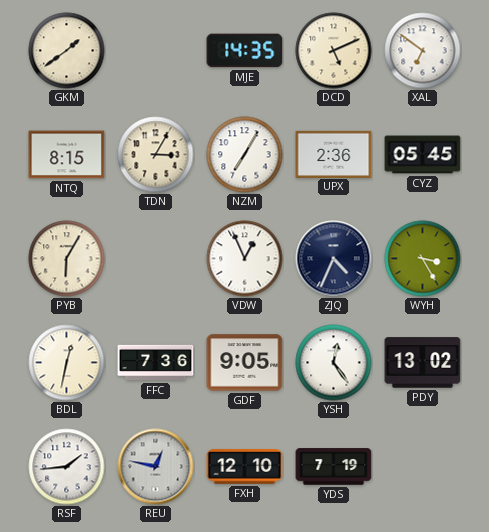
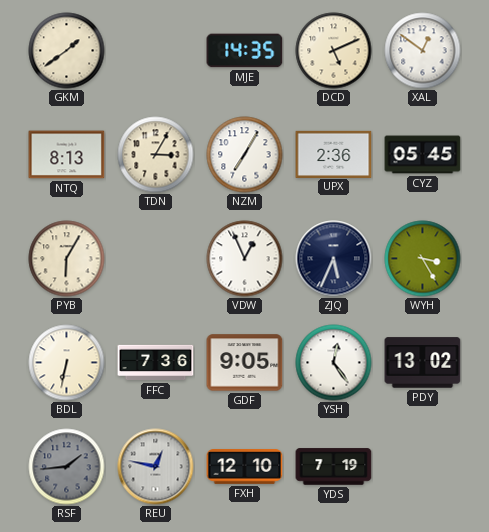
XAL: 6:51 -> 12:51
NTQ: 8:15 -> 8:13
ZJQ: 4:34 -> 5:34
BDL: 12:32 -> 6:32
RSF dial: white -> grey
